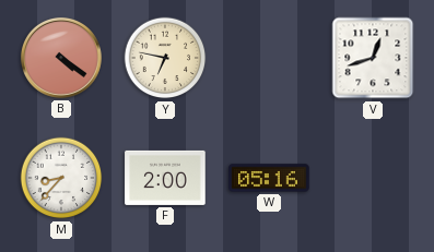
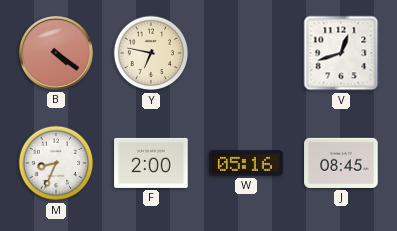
M: 8:37 -> 8:34
J: none -> 08:45
